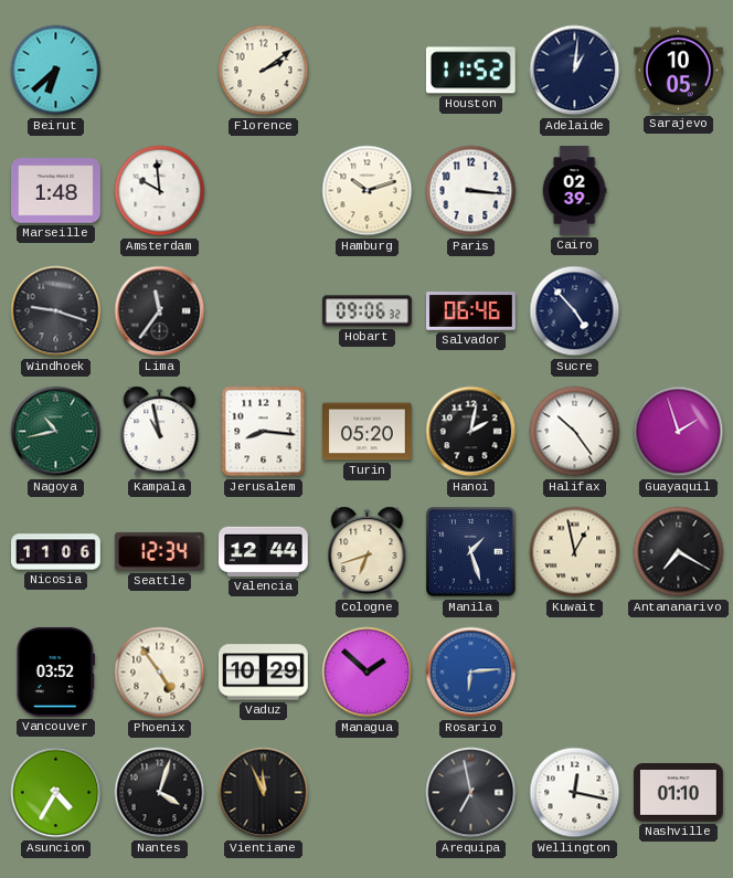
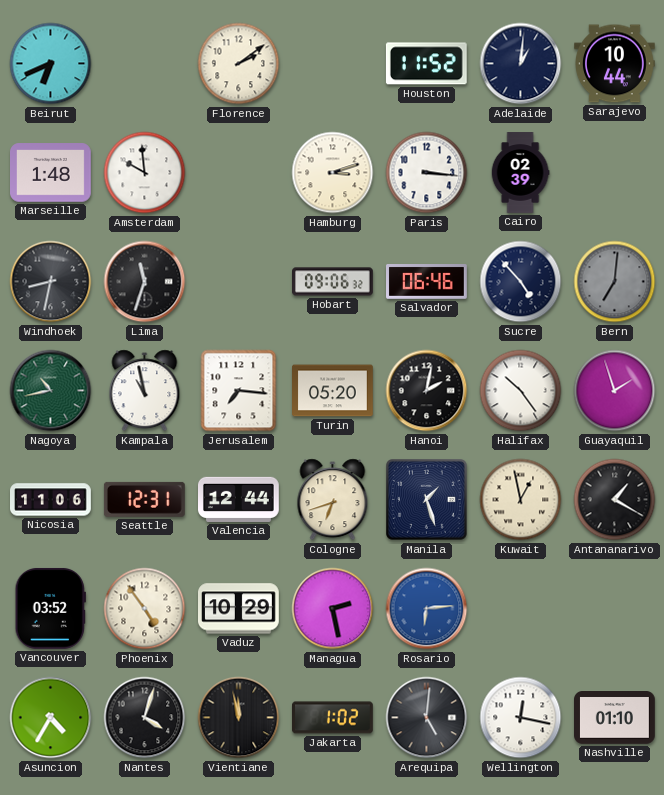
Beirut: 6:38 -> 6:41
Sarajevo: 10:05 -> 10:44
Hamburg: 10:12 -> 3:12
Windhoek: 9:18 -> 8:32
Lima: 11:36 -> 11:33
Bern: none -> 7:01
Jerusalem: 8:16 -> 7:16
Seattle: 12:34 -> 12:31
Antananarivo: 7:20 -> 1:20
Managua: 1:52 -> 2:28
Vientiane: 11:56 -> 11:58
Jakarta: none -> 1:02
Arequipa: 6:58 -> 5:01
